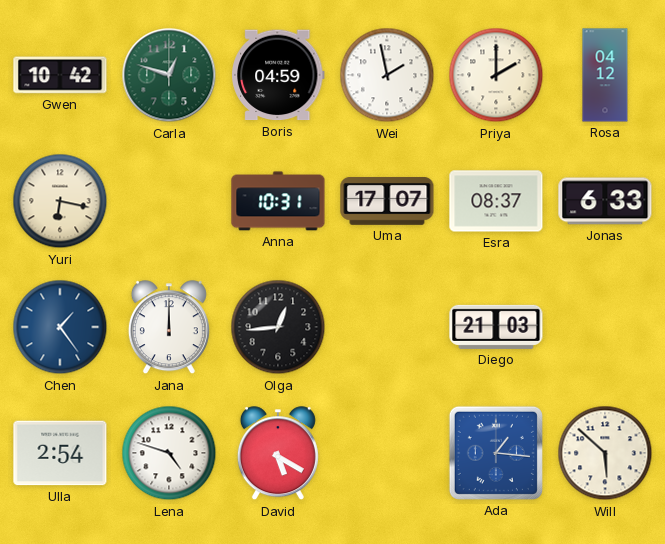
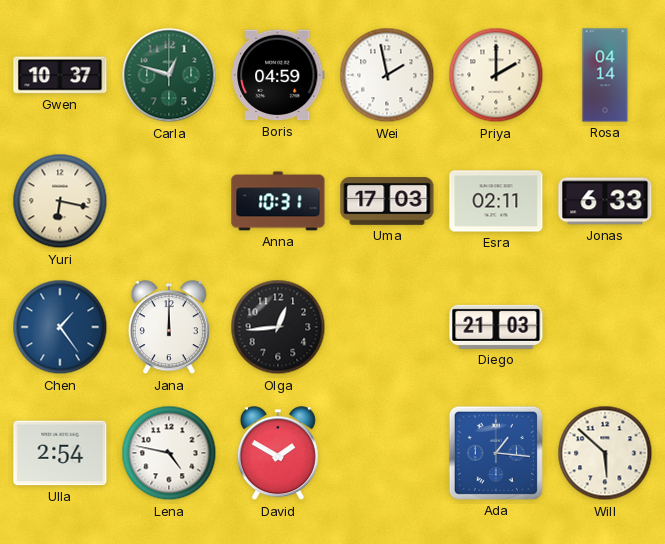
Gwen: 10:42 -> 10:37
Rosa: 04:12 -> 04:14
Uma: 17:07 -> 17:03
Esra: 08:37 -> 02:11
Lena: 4:48 -> 4:47
David: 5:20 -> 1:50
